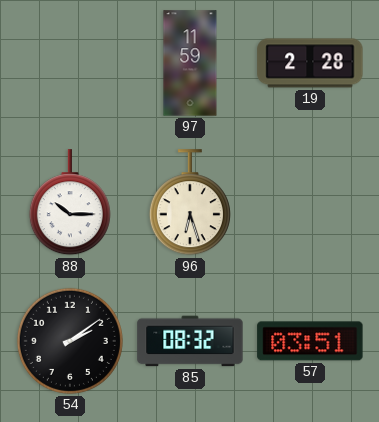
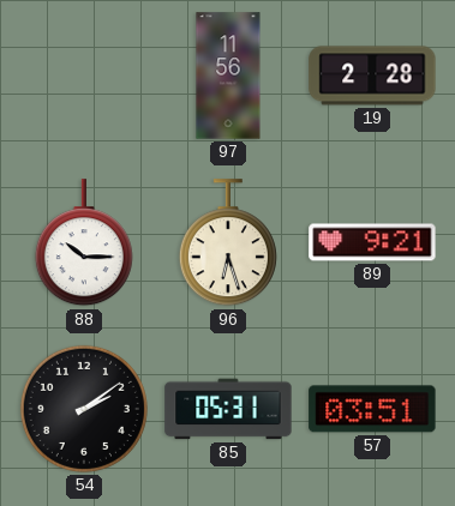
97: 11:59 -> 11:56
89: none -> 9:21
85: 08:32 -> 05:31
